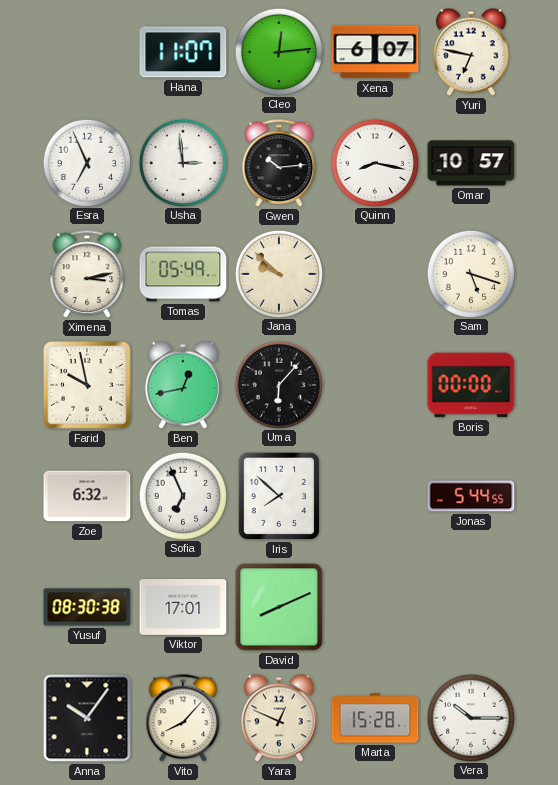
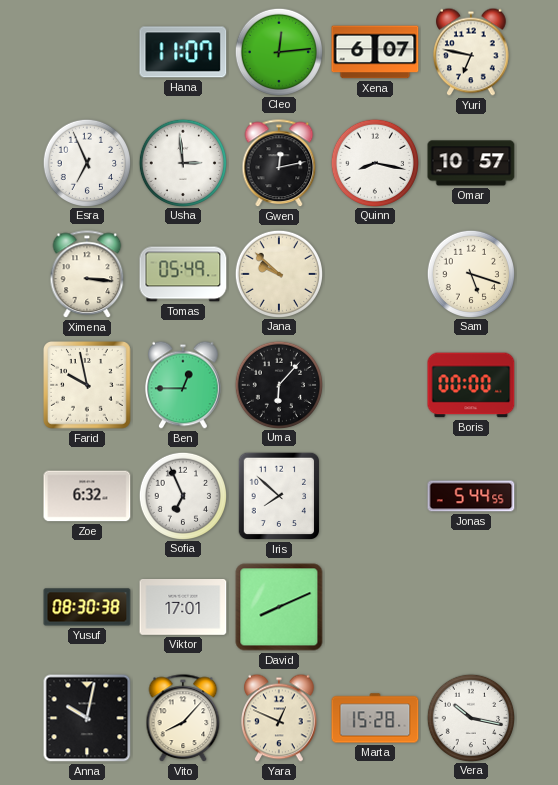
Gwen: 10:14 -> 12:13
Ximena: 3:13 -> 3:16
Ben: 12:43 -> 12:45
Anna: 10:06 -> 10:02
Vera: 10:15 -> 10:17
